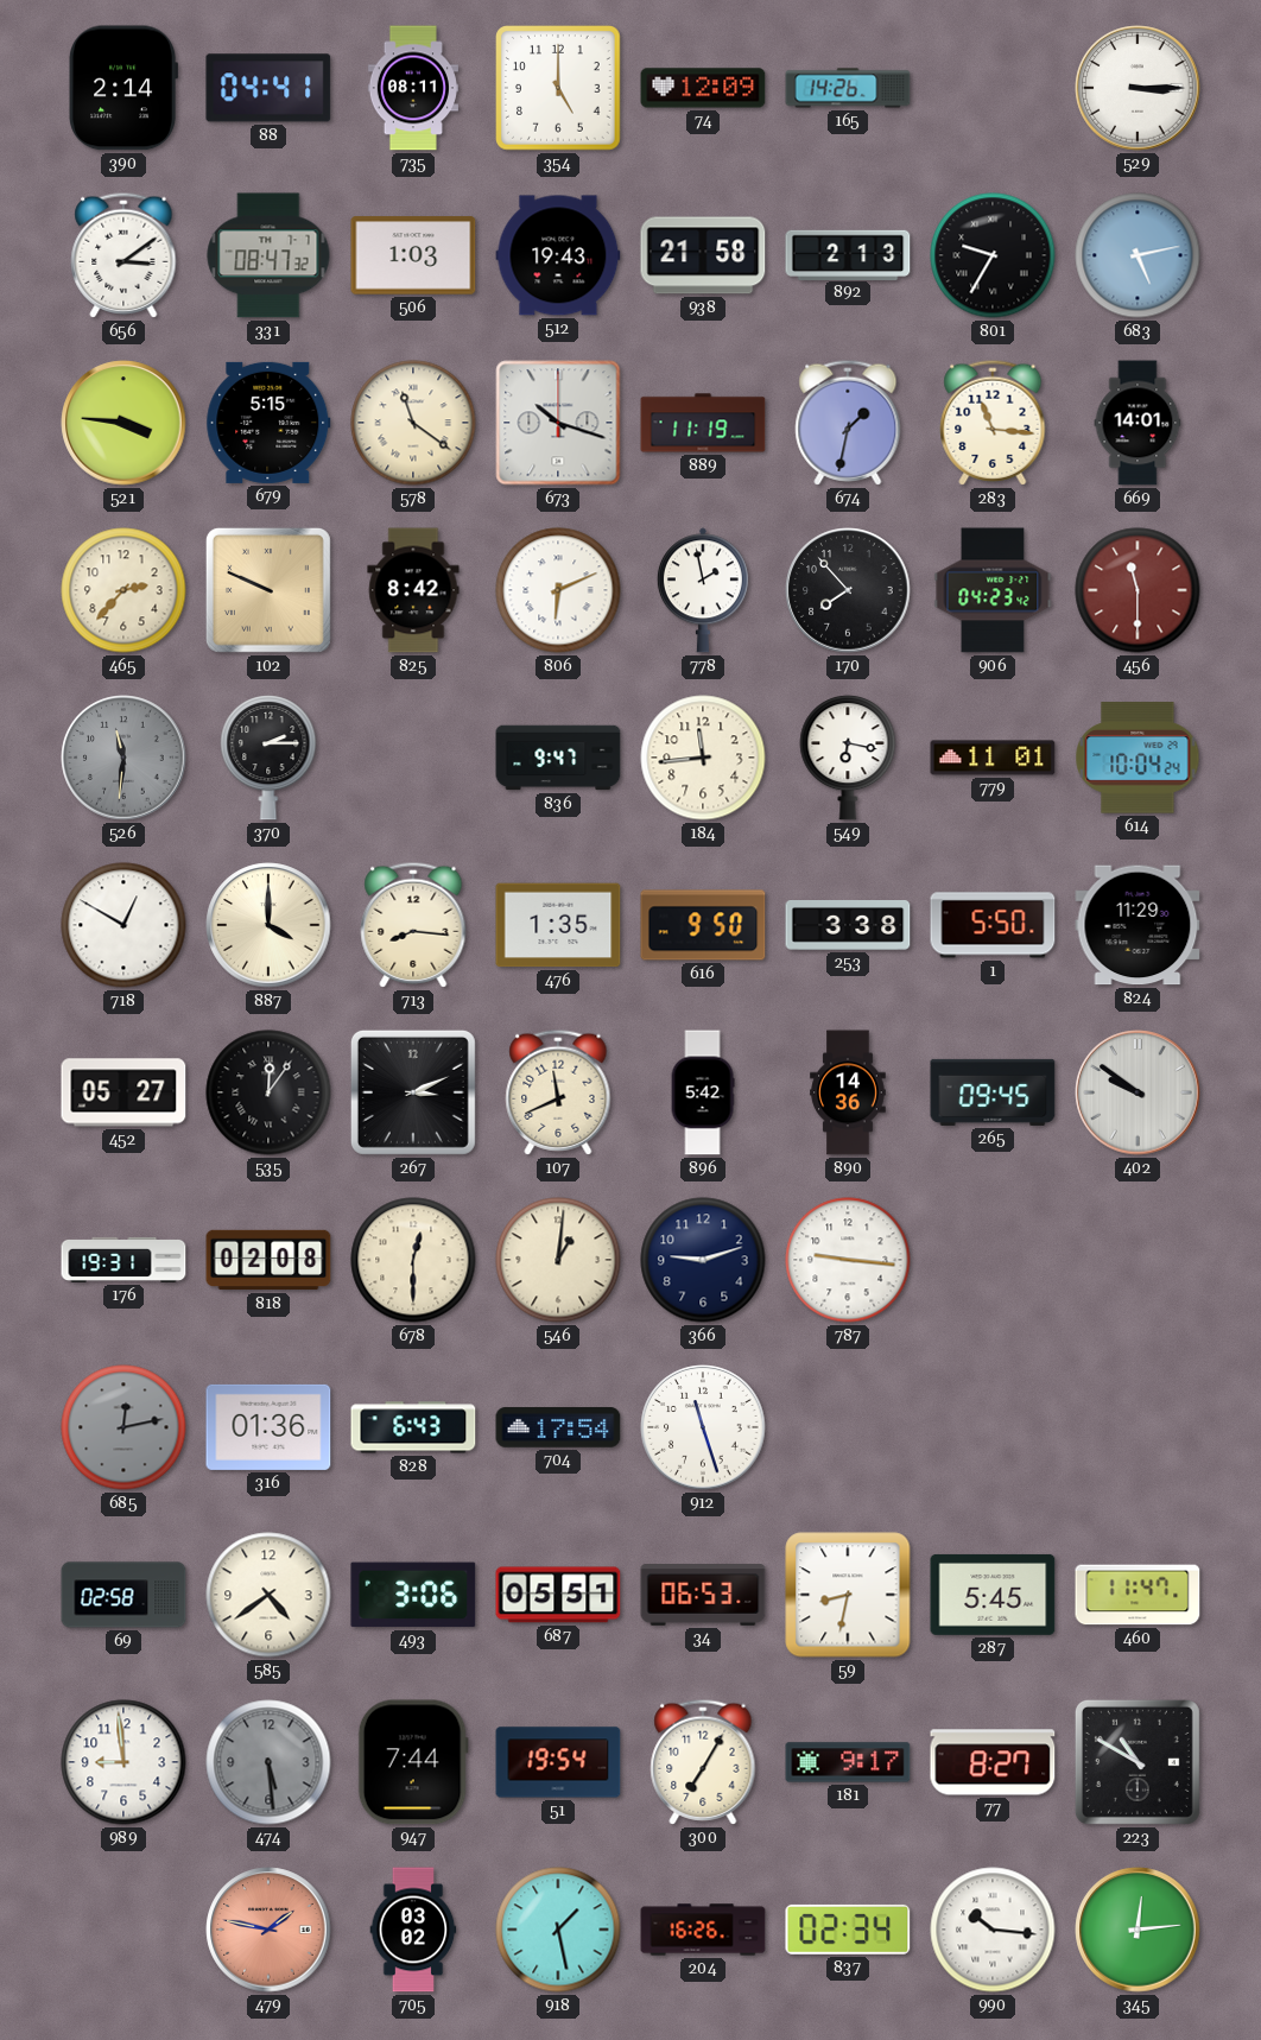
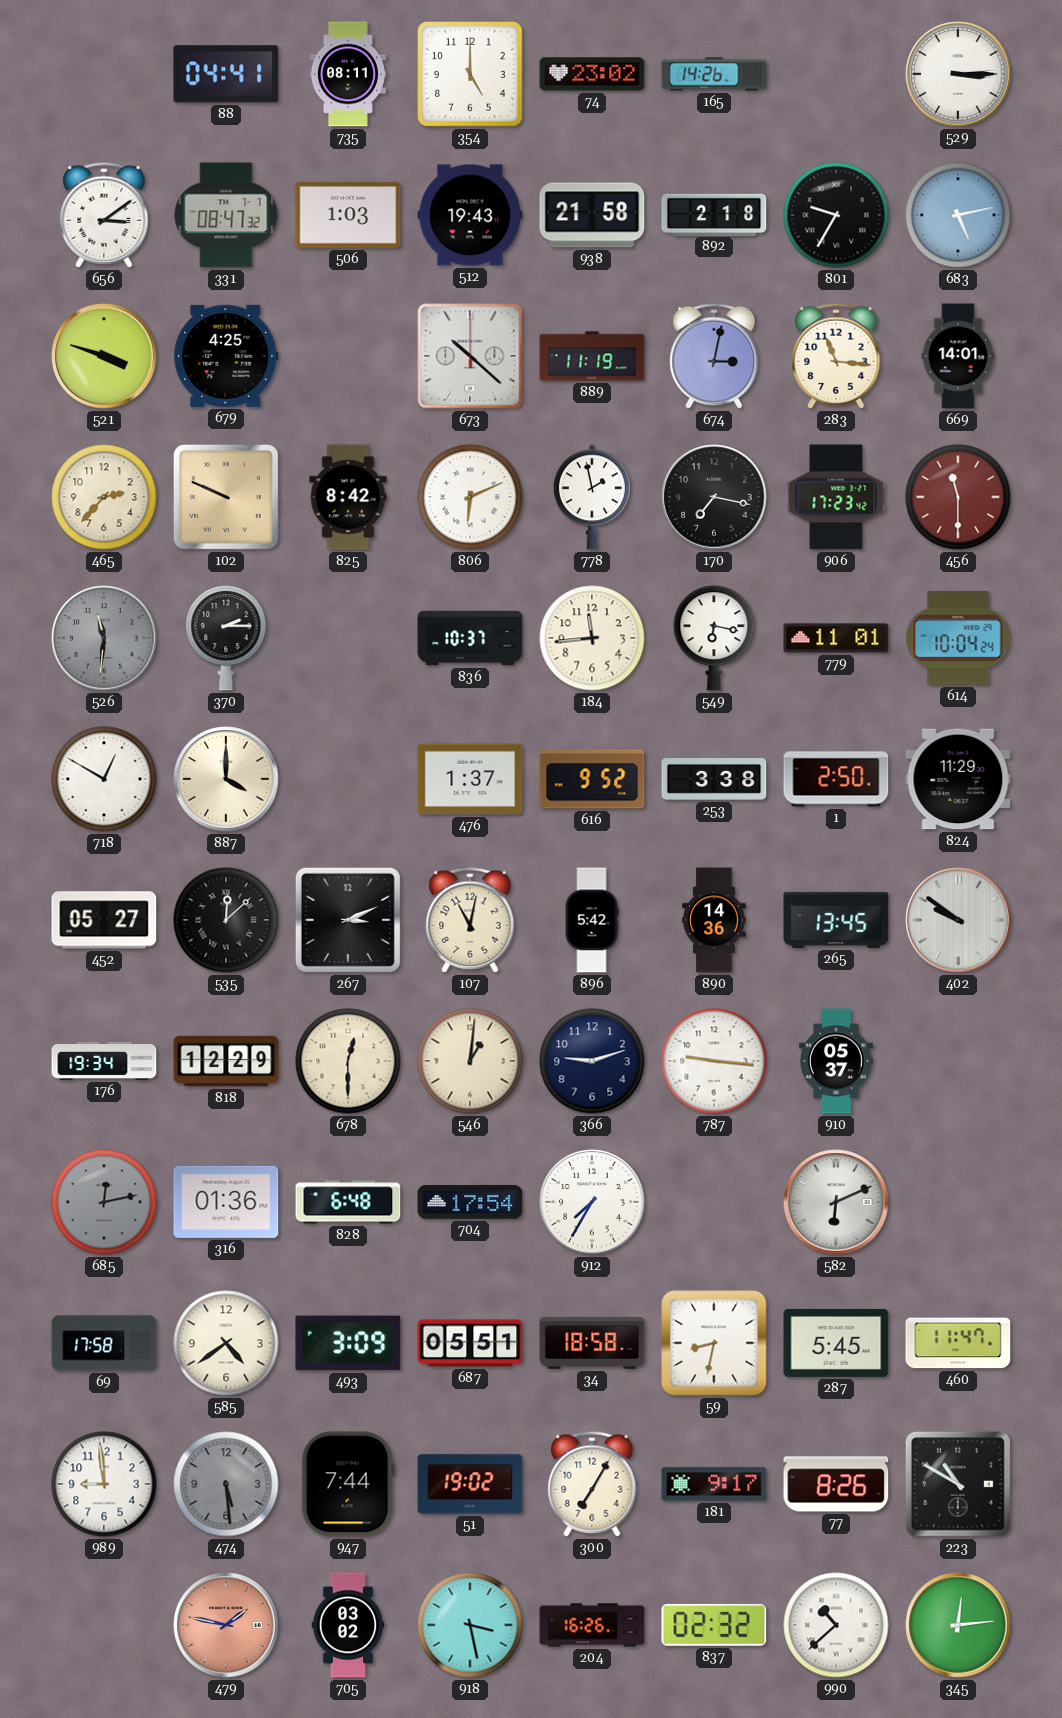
390: 2:14 -> none
74: 12:09 -> 23:02
892: 2:13 -> 2:18
521: 3:46 -> 3:48
679: 5:15 -> 4:25
578: 11:21 -> none
673: 10:18 -> 10:22
674: 1:32 -> 3:02
170: 7:53 -> 7:17
906: 04:23 -> 17:23
836: 9:47 -> 10:37
713: 8:16 -> none
476: 1:35 -> 1:37
616: 9:50 -> 9:52
1: 5:50 -> 2:50
535: 12:06 -> 12:08
107: 11:41 -> 11:02
265: 09:45 -> 13:45
176: 19:31 -> 19:34
818: 02:08 -> 12:29
910: none -> 05:37
828: 6:43 -> 6:48
912: 11:27 -> 7:35
582: none -> 6:11
69: 02:58 -> 17:58
493: 3:06 -> 3:09
34: 06:53 -> 18:58
51: 19:54 -> 19:02
77: 8:27 -> 8:26
918: 1:28 -> 3:28
837: 02:34 -> 02:32
990: 10:16 -> 10:38
